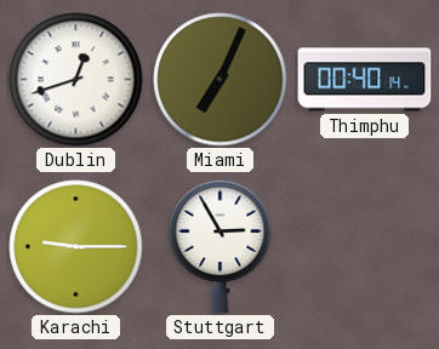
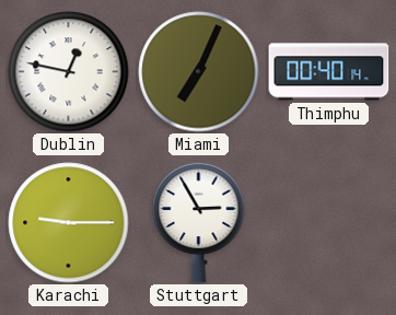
Dublin: 12:42 -> 12:47
